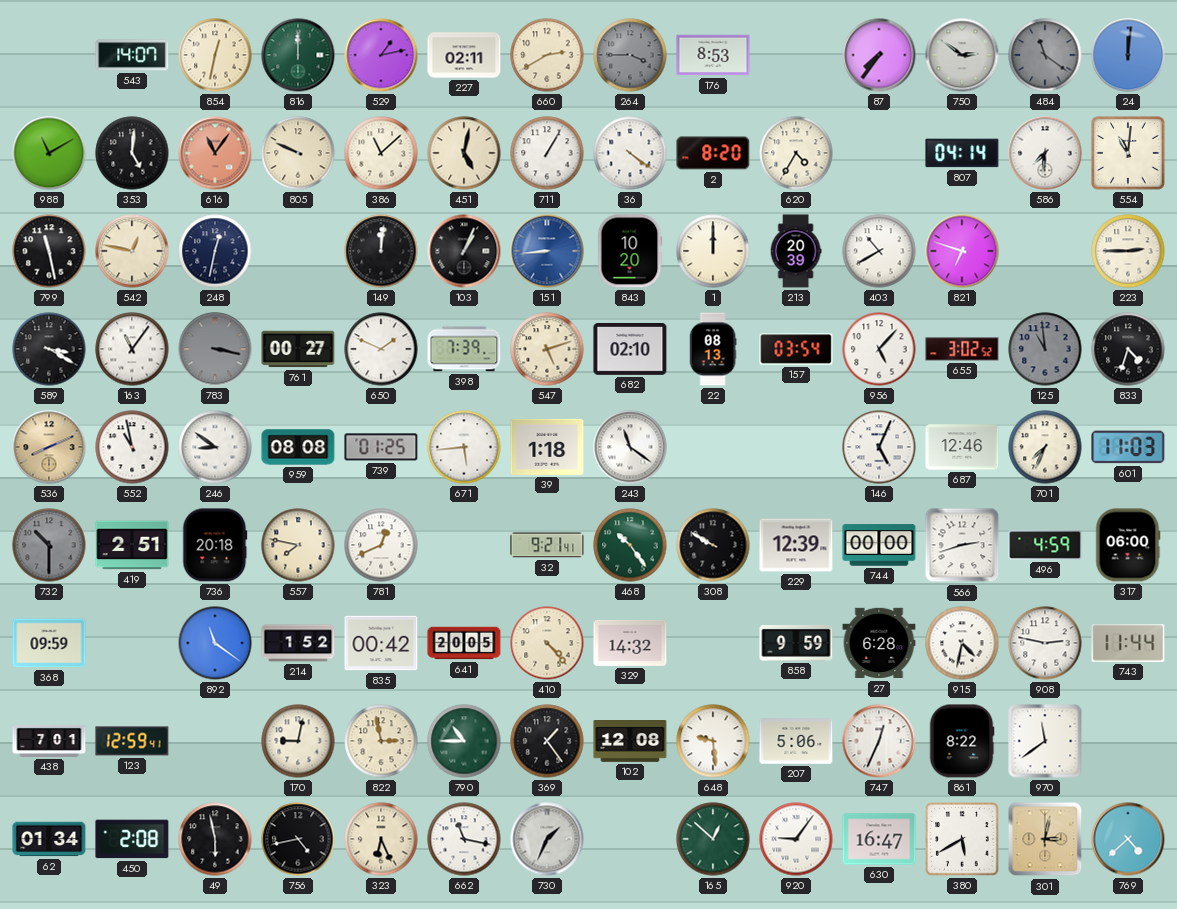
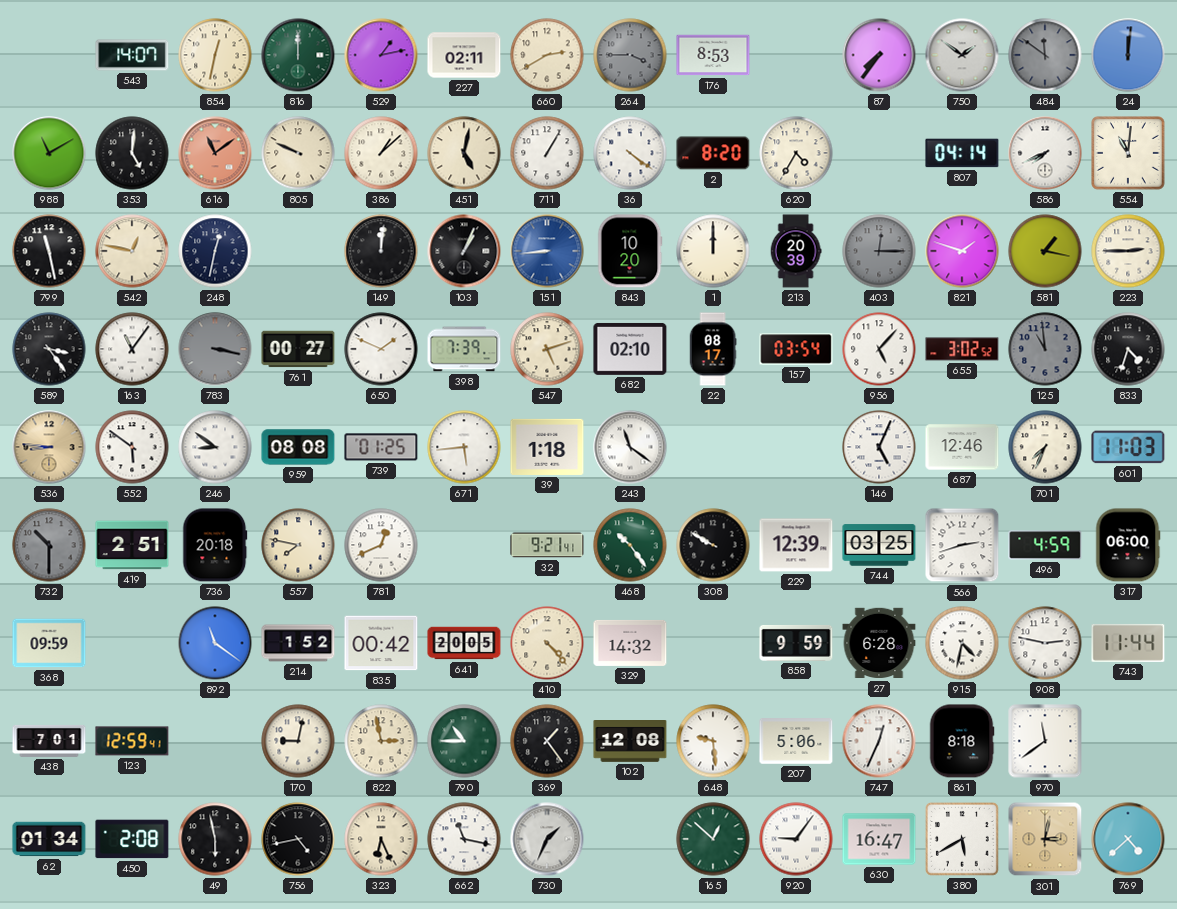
750: 2:51 -> 1:51
484: 11:21 -> 11:51
616: 11:06 -> 11:09
386: 11:08 -> 1:08
586: 7:31 -> 7:41
403: 10:40 -> 12:15
403 dial: white -> grey
821: 6:48 -> 1:48
581: none -> 1:17
589: 3:20 -> 3:24
22: 08:13 -> 08:17
536: 8:11 -> 8:46
552: 10:58 -> 5:51
744: 00:00 -> 03:25
861: 8:22 -> 8:18
